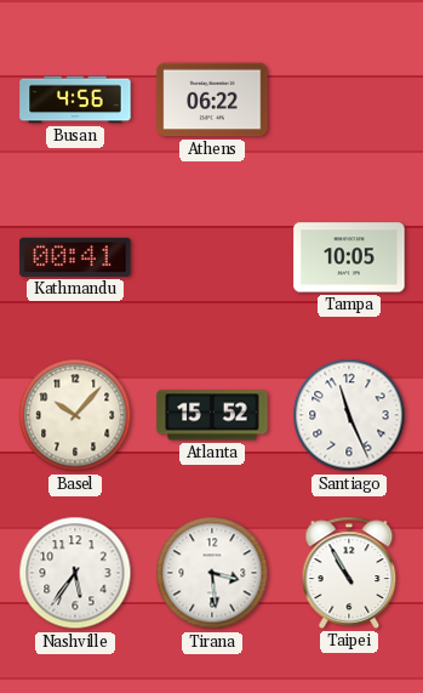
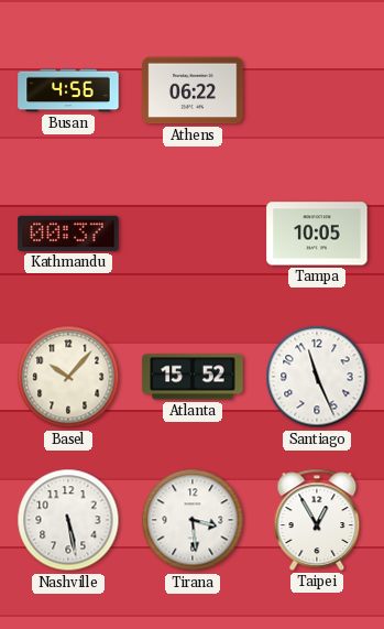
Kathmandu: 00:41 -> 00:37
Nashville: 5:36 -> 5:28
Taipei: 10:55 -> 12:55
